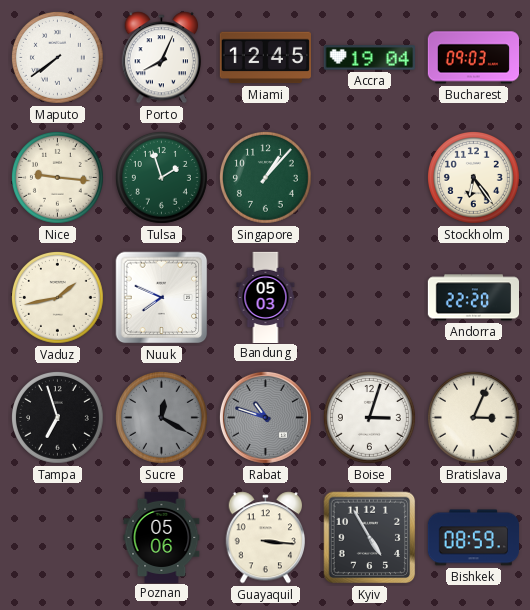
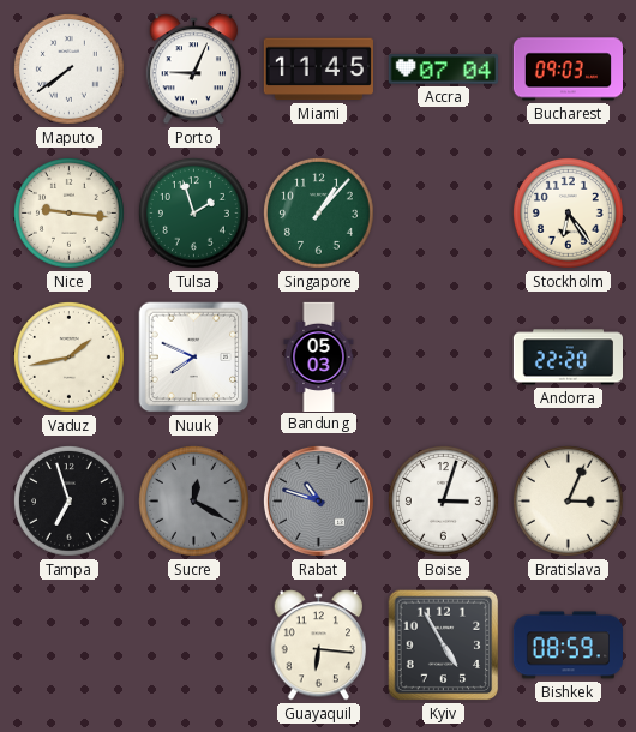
Porto: 8:04 -> 9:04
Miami: 12:45 -> 11:45
Accra: 19:04 -> 07:04
Poznan: 05:06 -> none
Guayaquil: 3:16 -> 6:16
